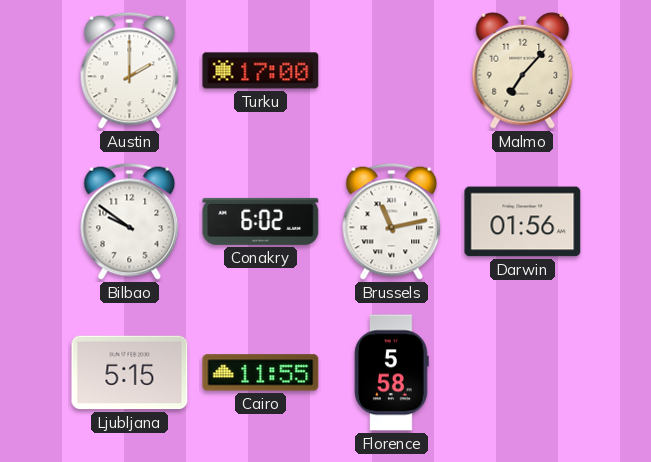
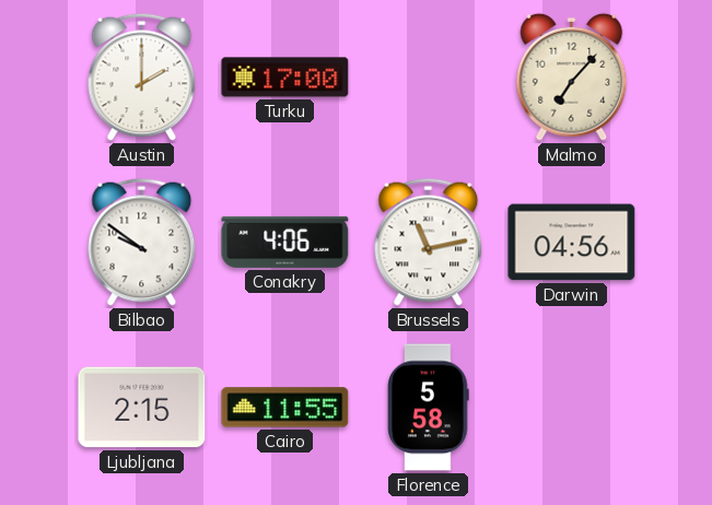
Conakry: 6:02 -> 4:06
Darwin: 01:56 -> 04:56
Ljubljana: 5:15 -> 2:15
